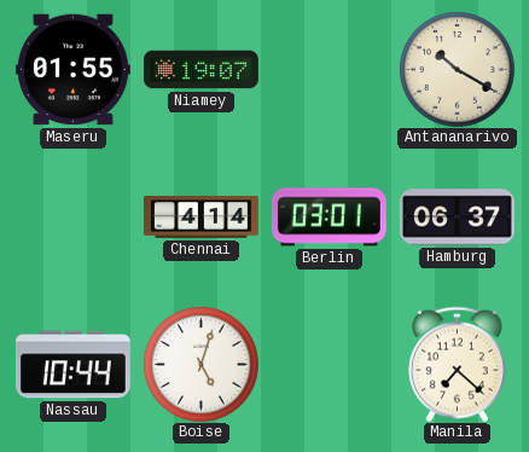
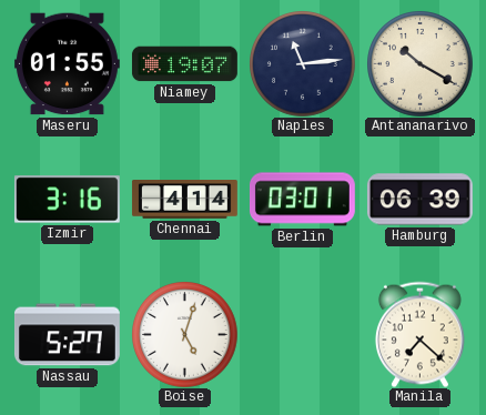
Naples: none -> 11:14
Izmir: none -> 3:16
Hamburg: 06:37 -> 06:39
Nassau: 10:44 -> 5:27
